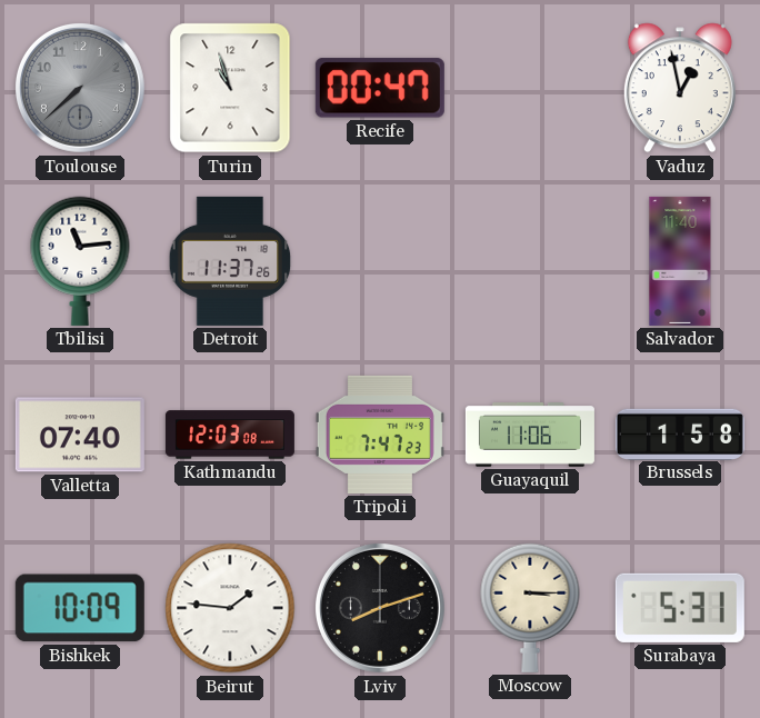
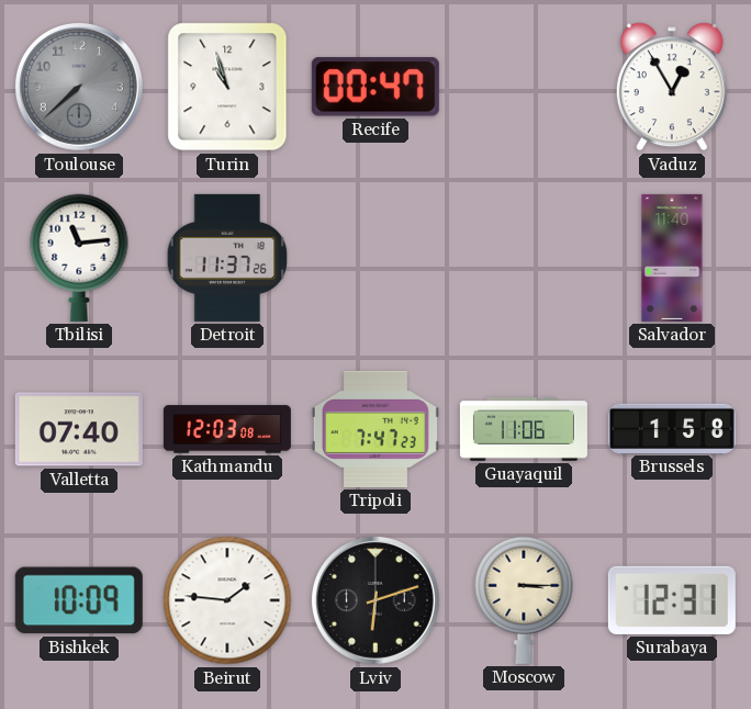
Vaduz: 12:58 -> 12:55
Lviv: 8:12 -> 6:12
Surabaya: 5:31 -> 12:31
